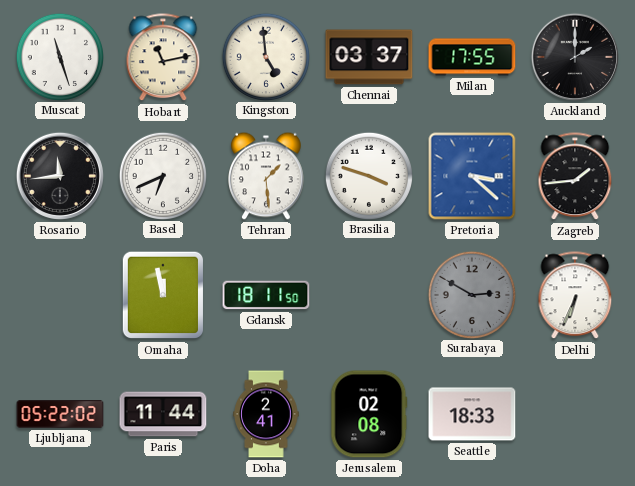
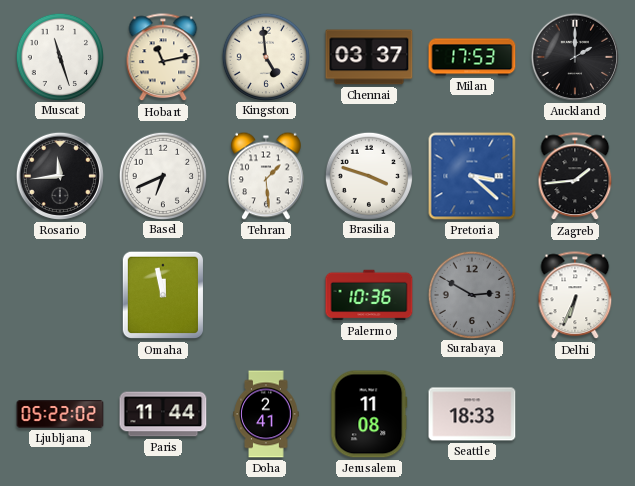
Milan: 17:55 -> 17:53
Gdansk: 18:11 -> none
Palermo: none -> 10:36
Jerusalem: 02:08 -> 11:08
